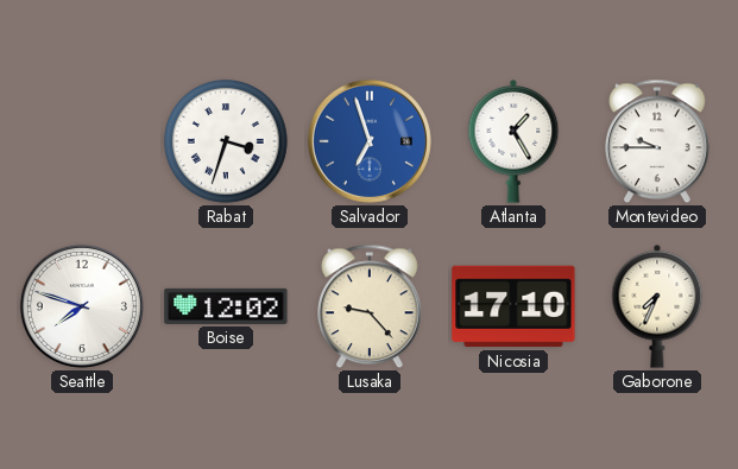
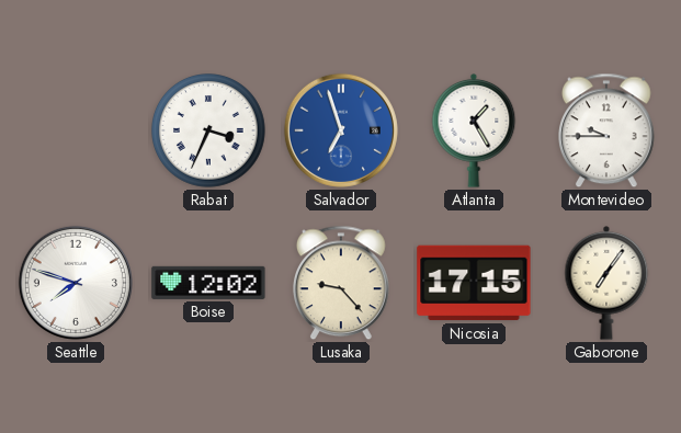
Rabat: 3:33 -> 3:34
Nicosia: 17:10 -> 17:15
Gaborone: 7:34 -> 7:06
